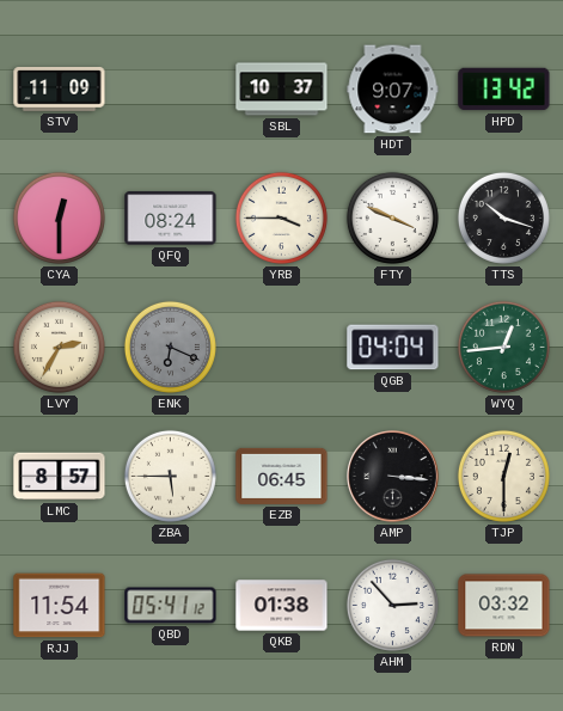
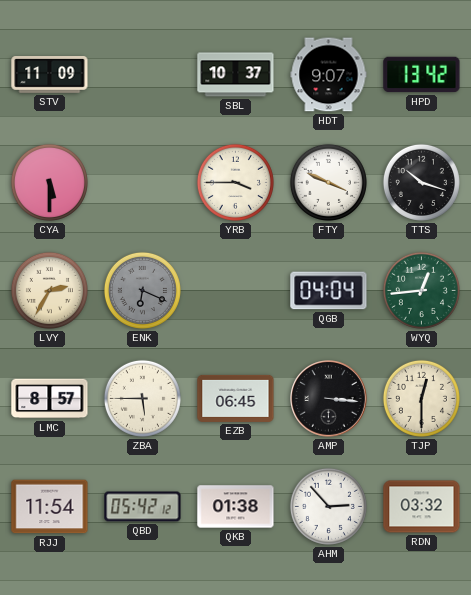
CYA: 12:30 -> 5:30
QFQ: 08:24 -> none
QBD: 05:41 -> 05:42
